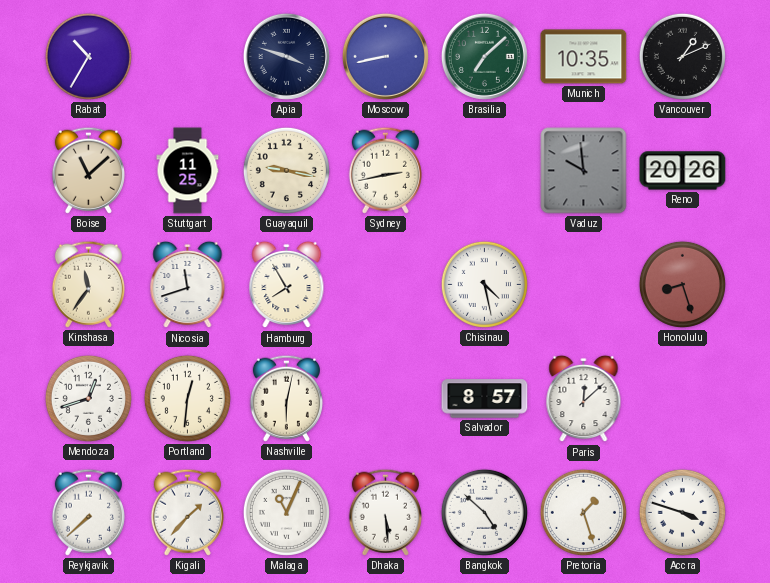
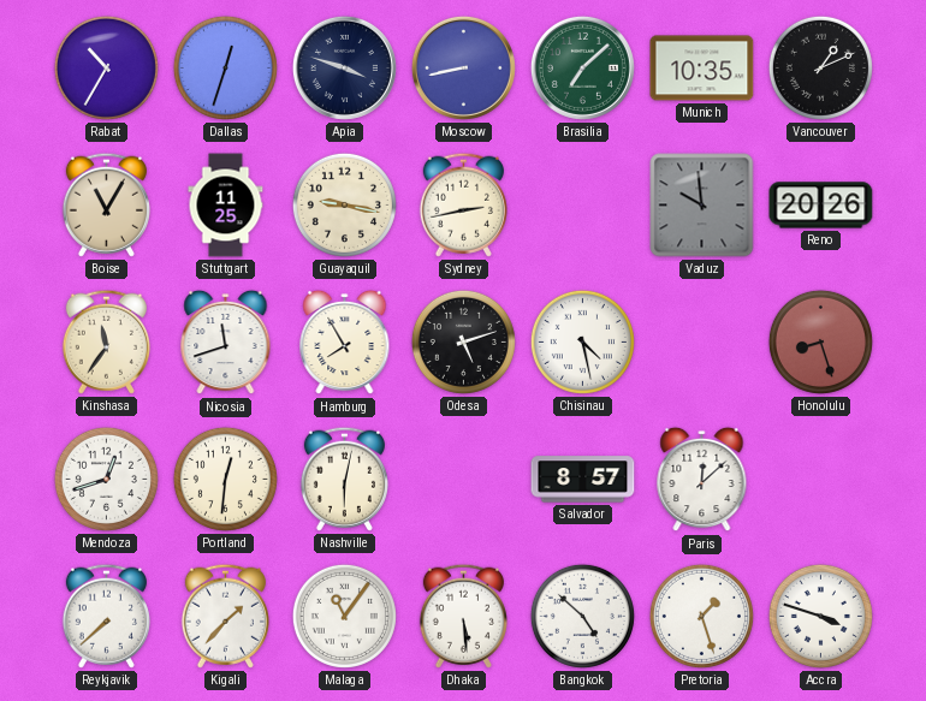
Dallas: none -> 12:33
Boise: 11:08 -> 11:05
Odesa: none -> 5:12
Malaga: 11:04 -> 11:06
